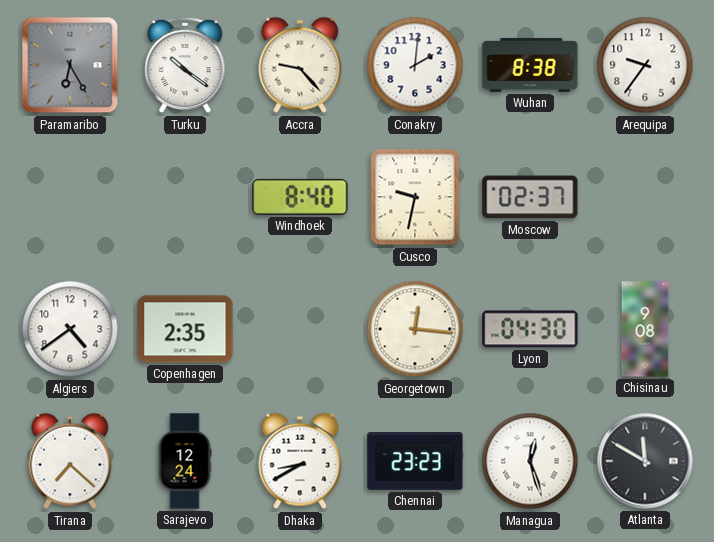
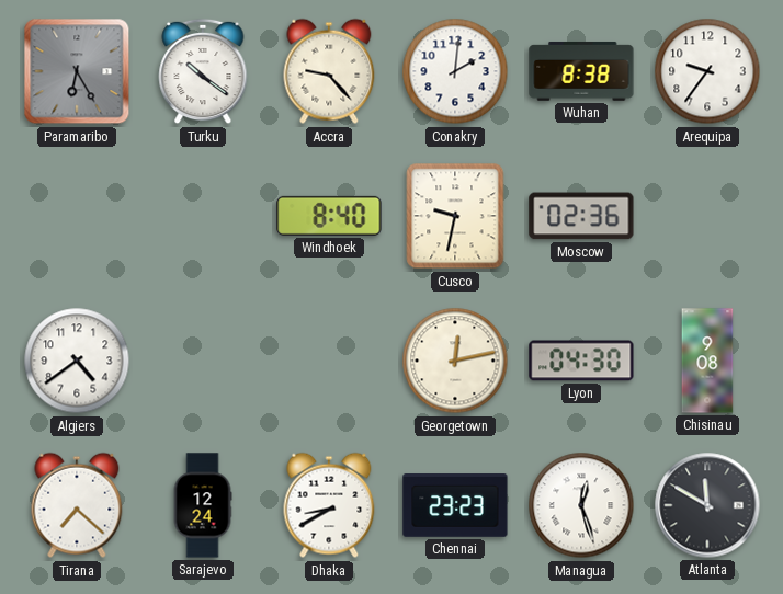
Moscow: 02:37 -> 02:36
Copenhagen: 2:35 -> none
Georgetown: 12:16 -> 12:13
